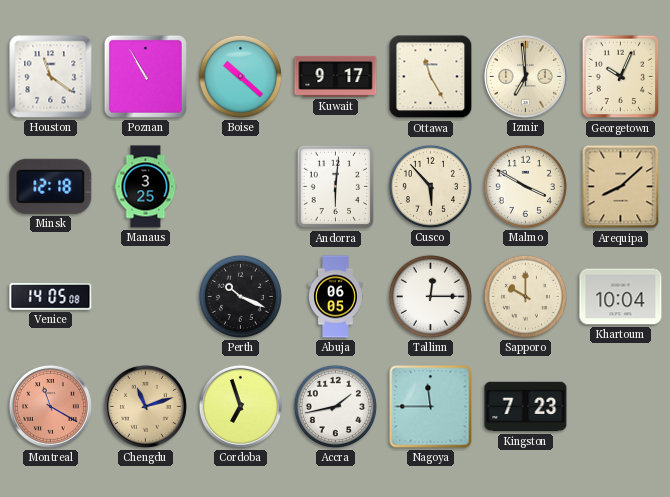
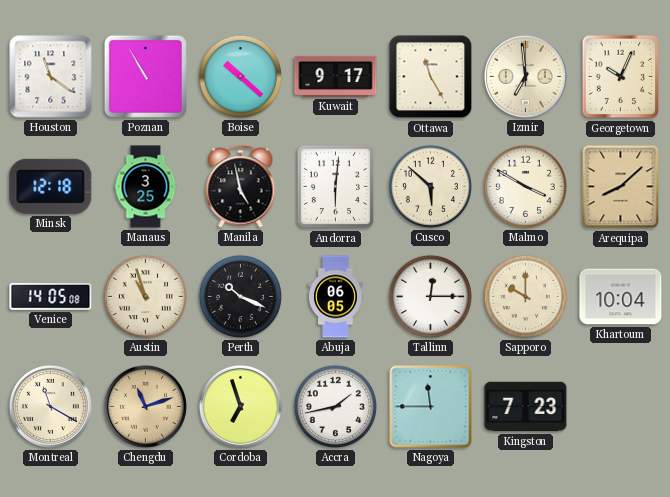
Manila: none -> 4:58
Cusco: 5:53 -> 5:52
Austin: none -> 10:57
Montreal dial: salmon -> cream
